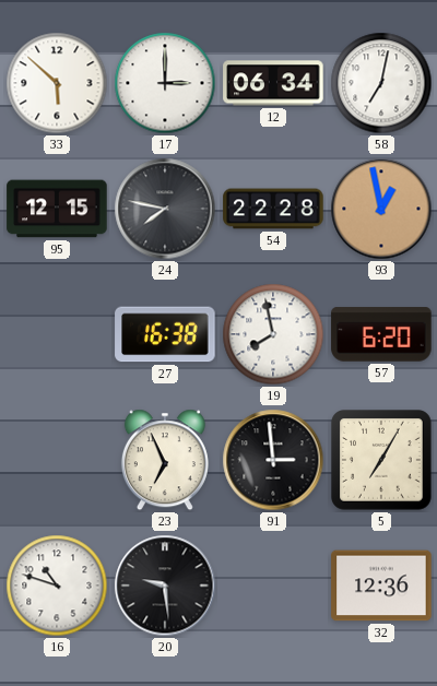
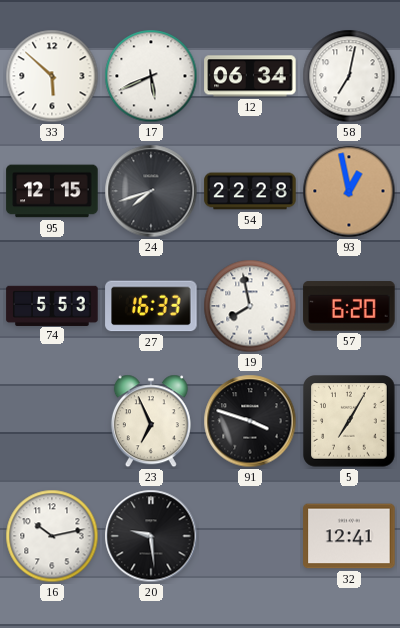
17: 3:00 -> 5:41
24: 7:47 -> 7:42
74: none -> 5:53
27: 16:38 -> 16:33
91: 2:59 -> 3:48
16: 10:48 -> 10:13
32: 12:36 -> 12:41
